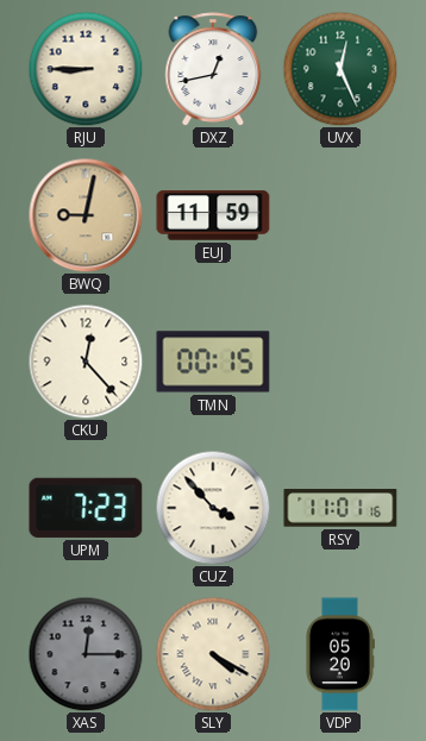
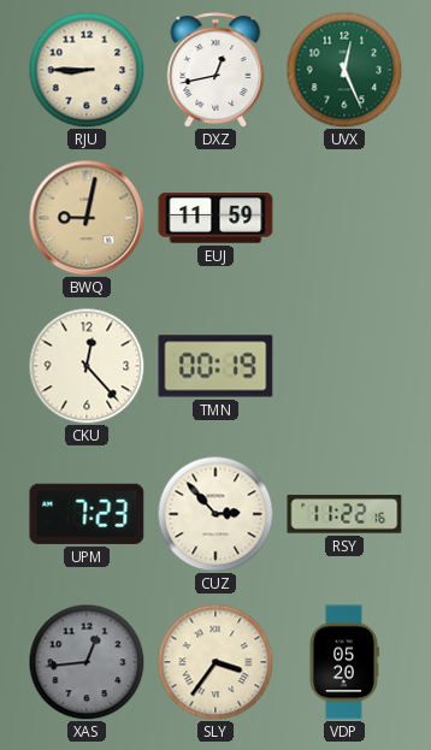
TMN: 00:15 -> 00:19
CUZ: 3:53 -> 2:53
RSY: 11:01 -> 11:22
XAS: 12:15 -> 12:44
SLY: 4:20 -> 3:36
